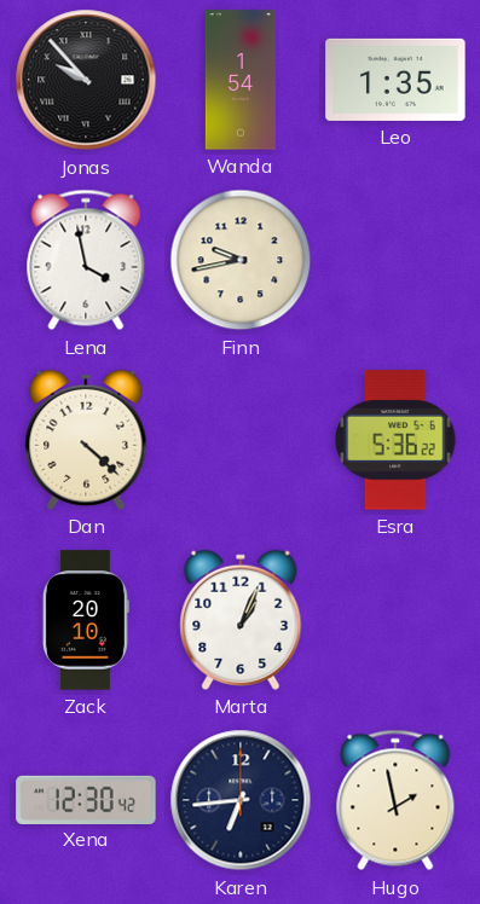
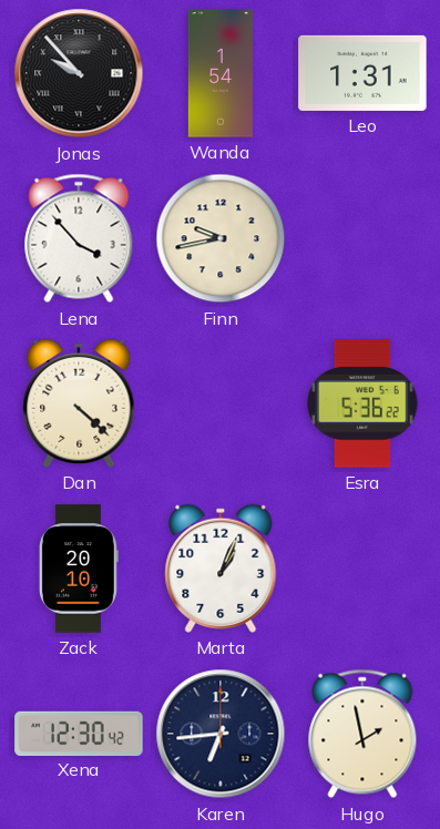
Leo: 1:35 -> 1:31
Lena: 3:58 -> 3:53
